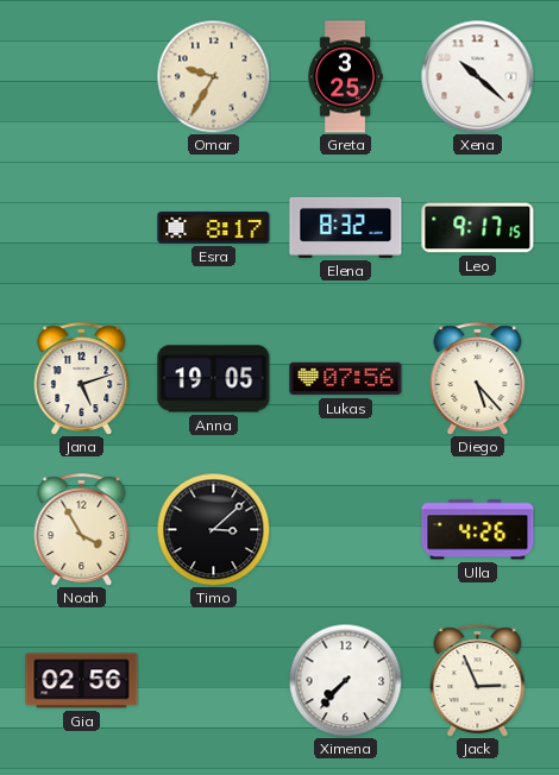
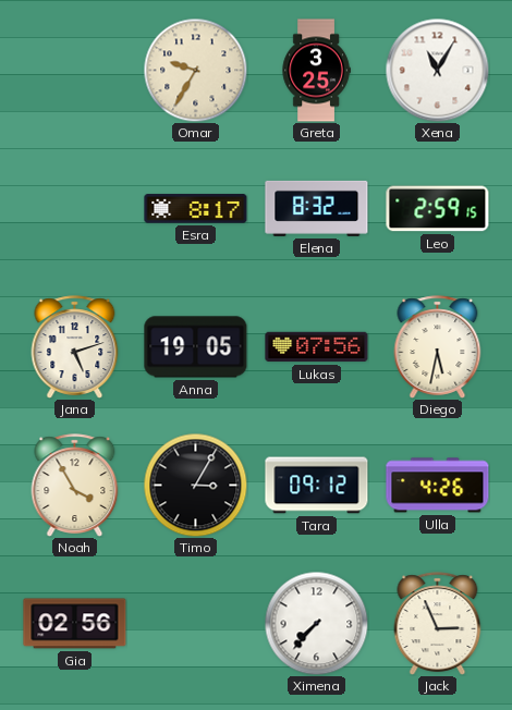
Xena: 10:22 -> 11:05
Leo: 9:17 -> 2:59
Diego: 5:23 -> 5:32
Timo: 3:08 -> 3:05
Tara: none -> 09:12
